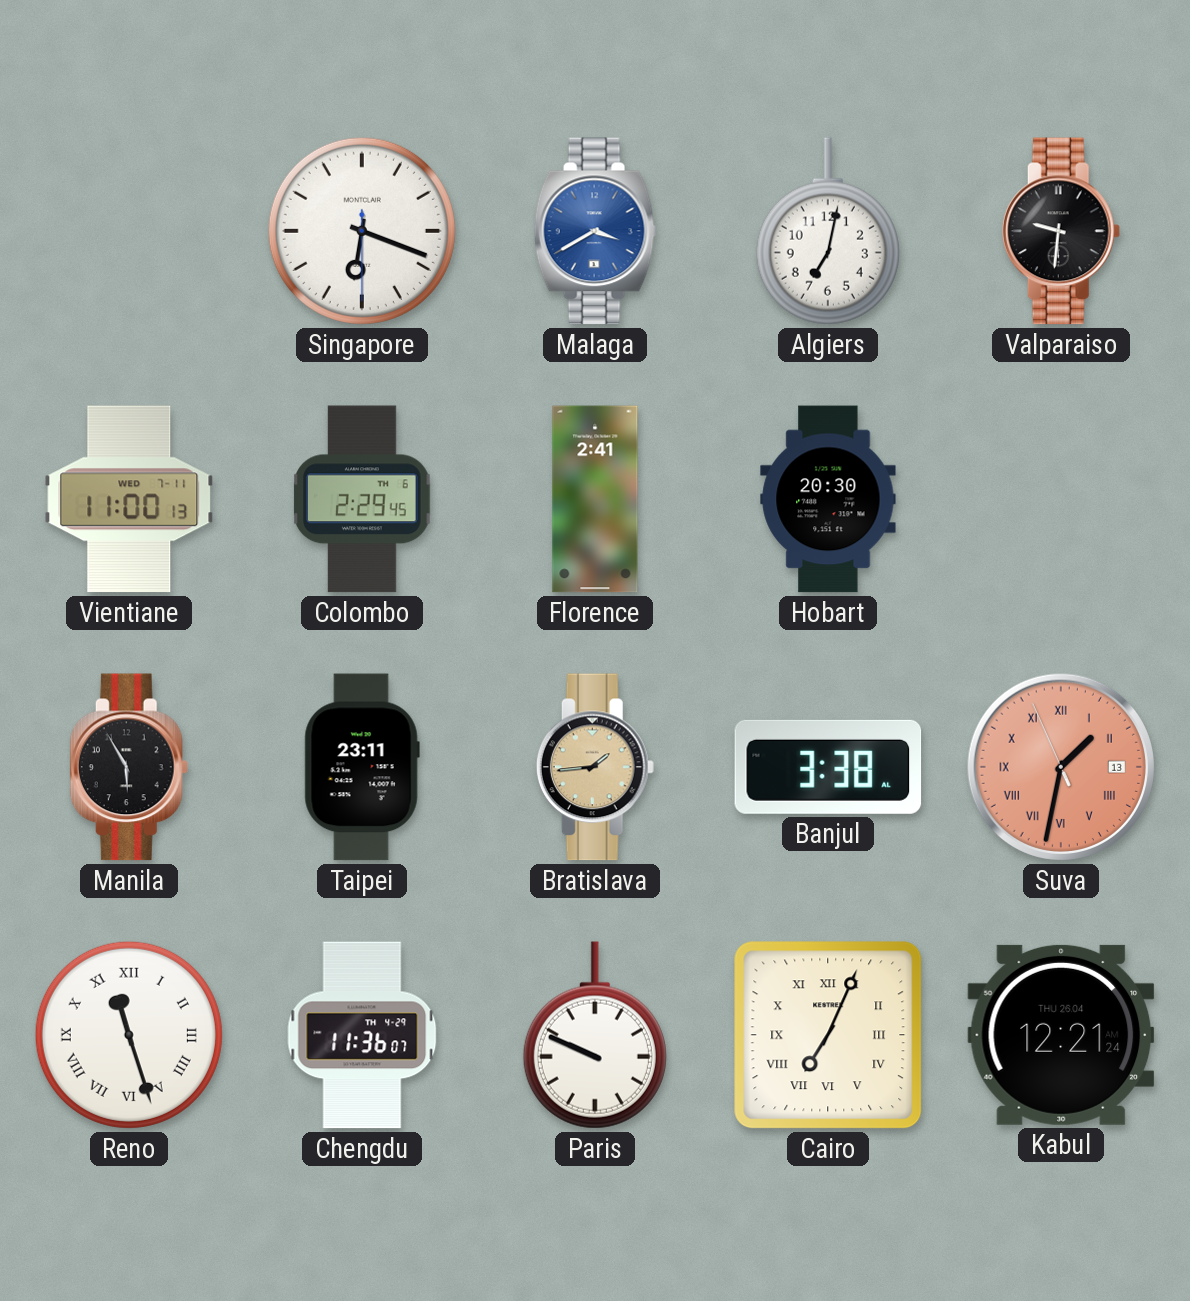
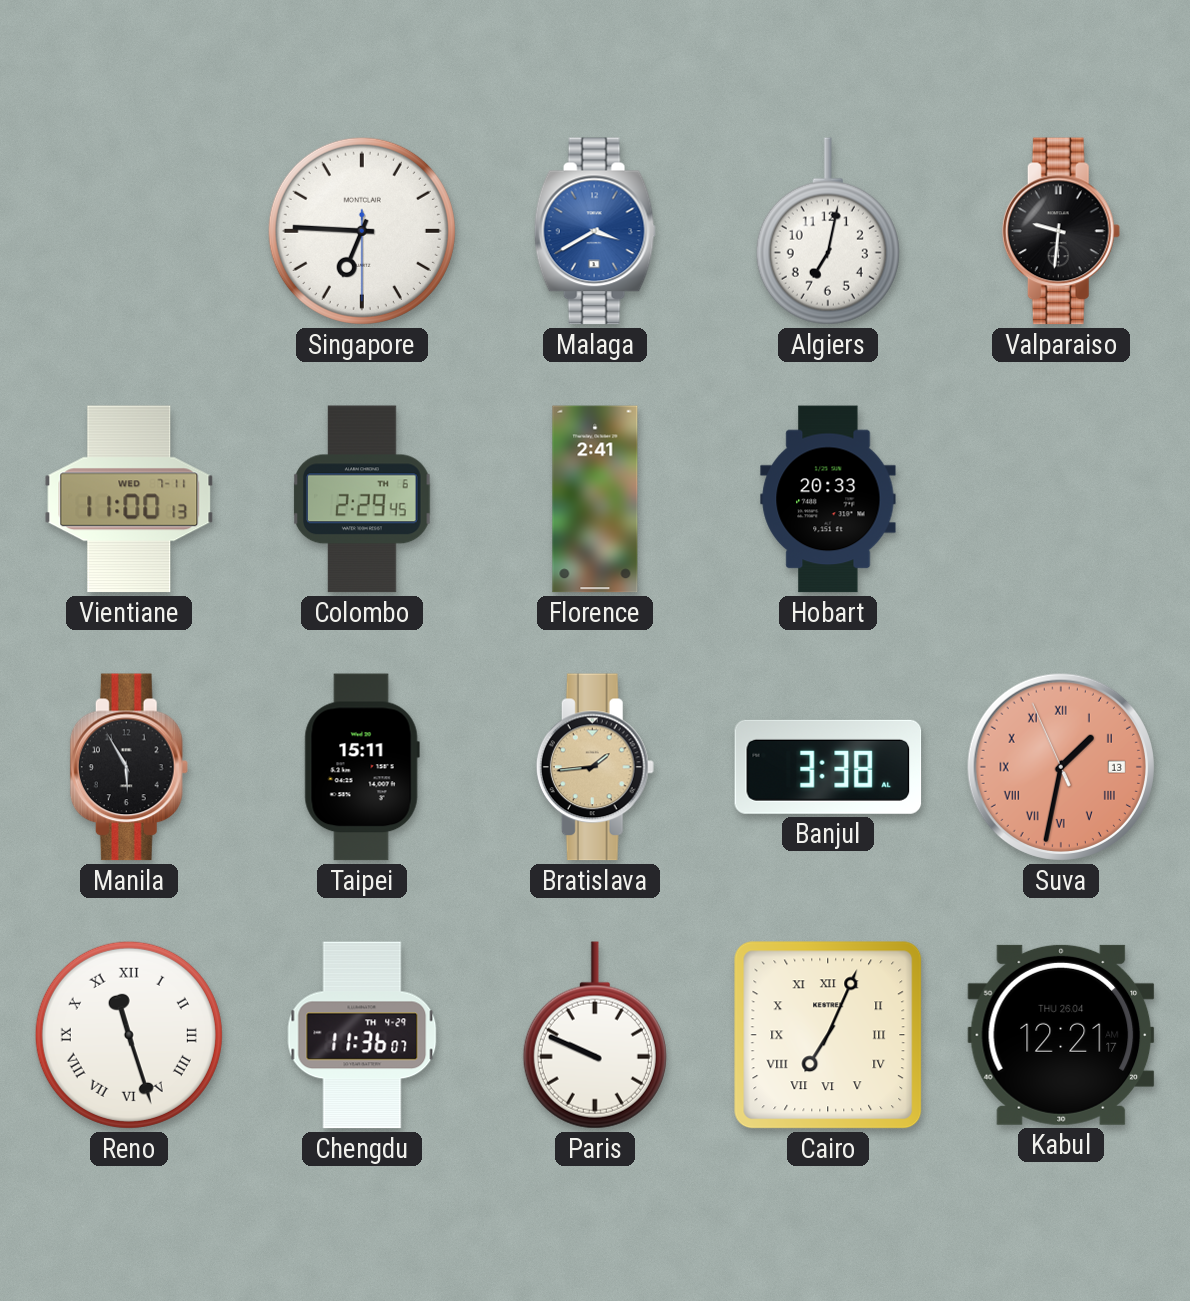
Singapore: 6:18 -> 6:45
Hobart: 20:30 -> 20:33
Taipei: 23:11 -> 15:11
Kabul: 12:21:24 AM -> 12:21:17 AM
